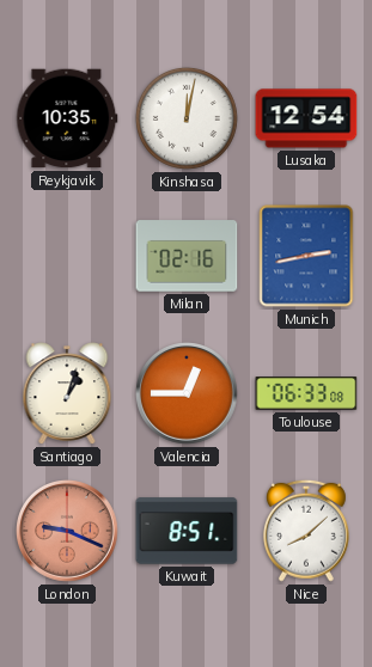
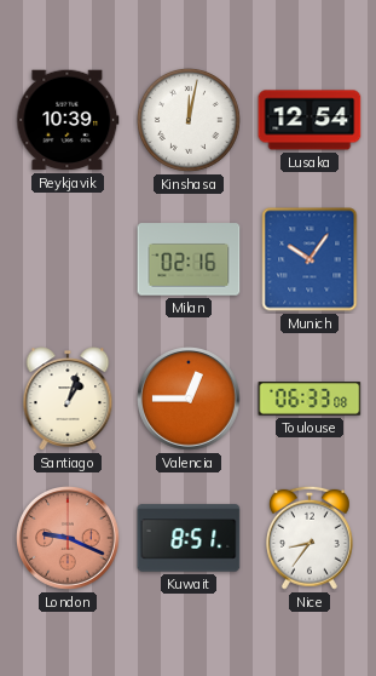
Reykjavik: 10:35 -> 10:39
Munich: 2:43 -> 10:06
Nice: 8:08 -> 8:36
